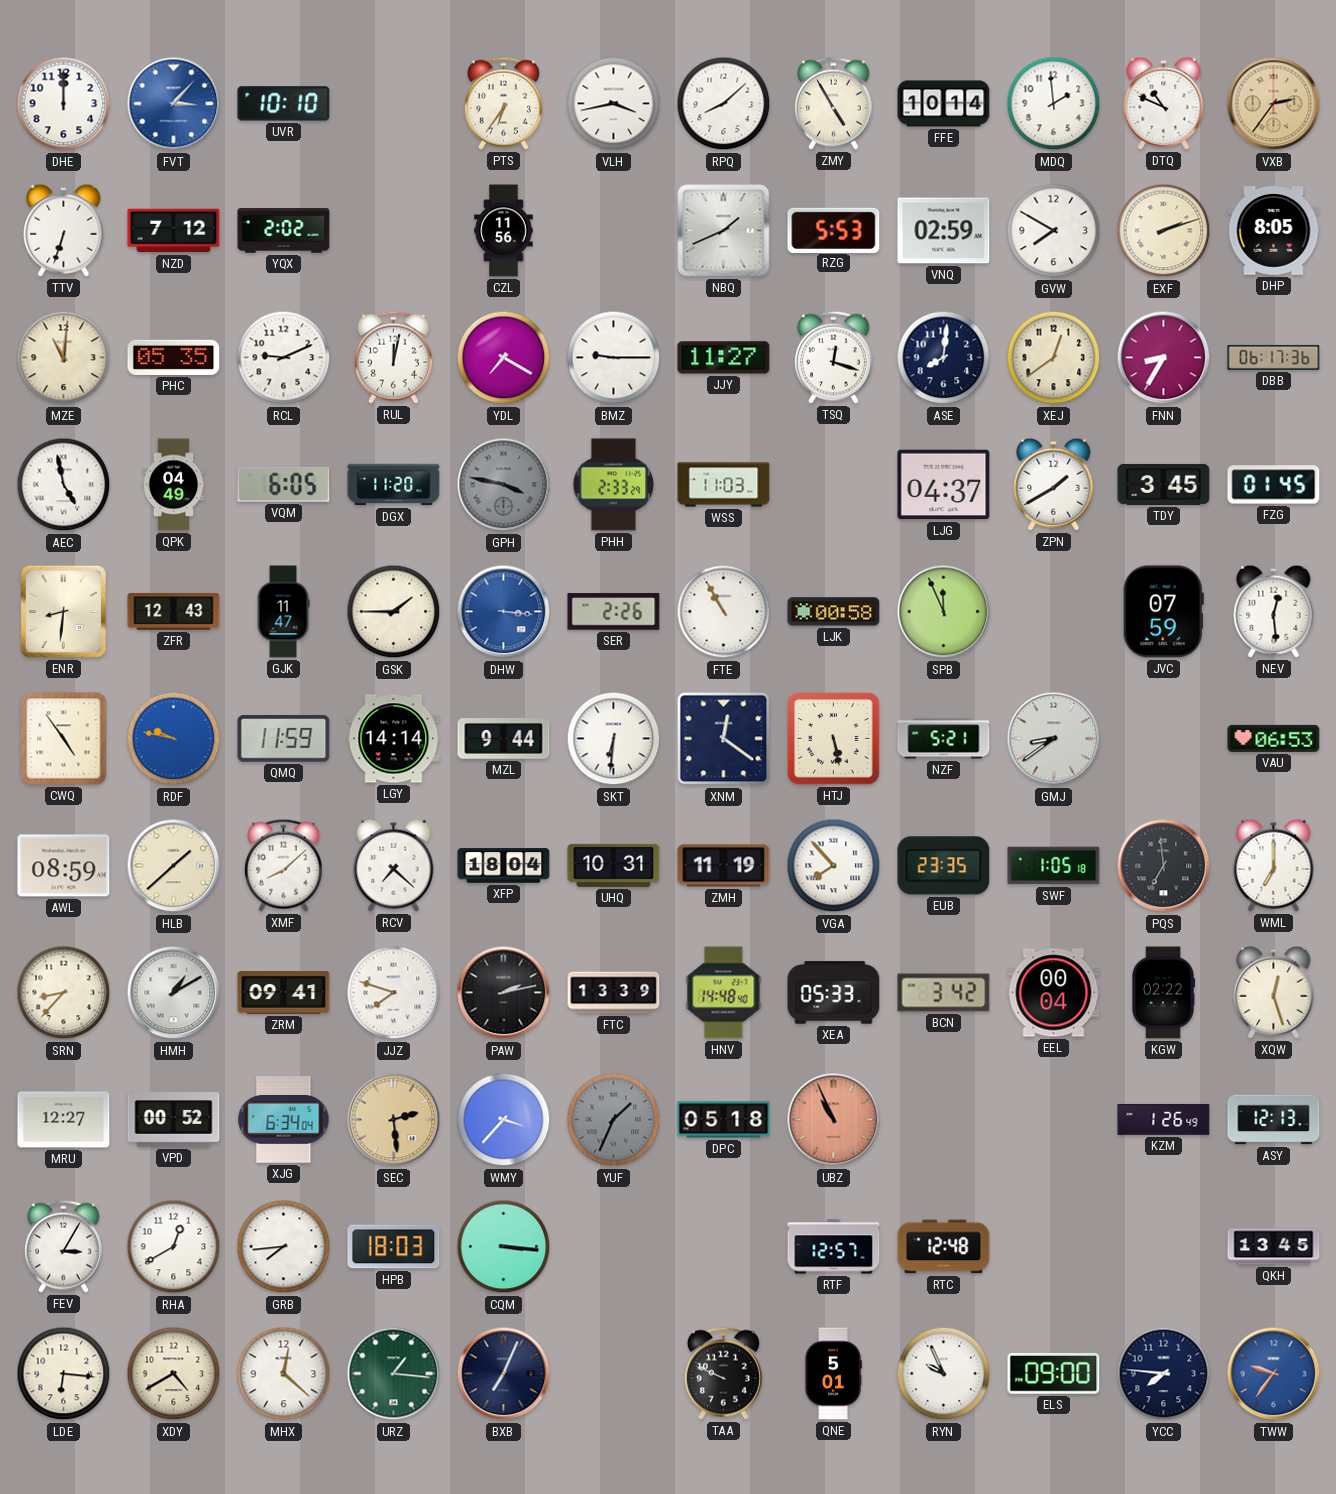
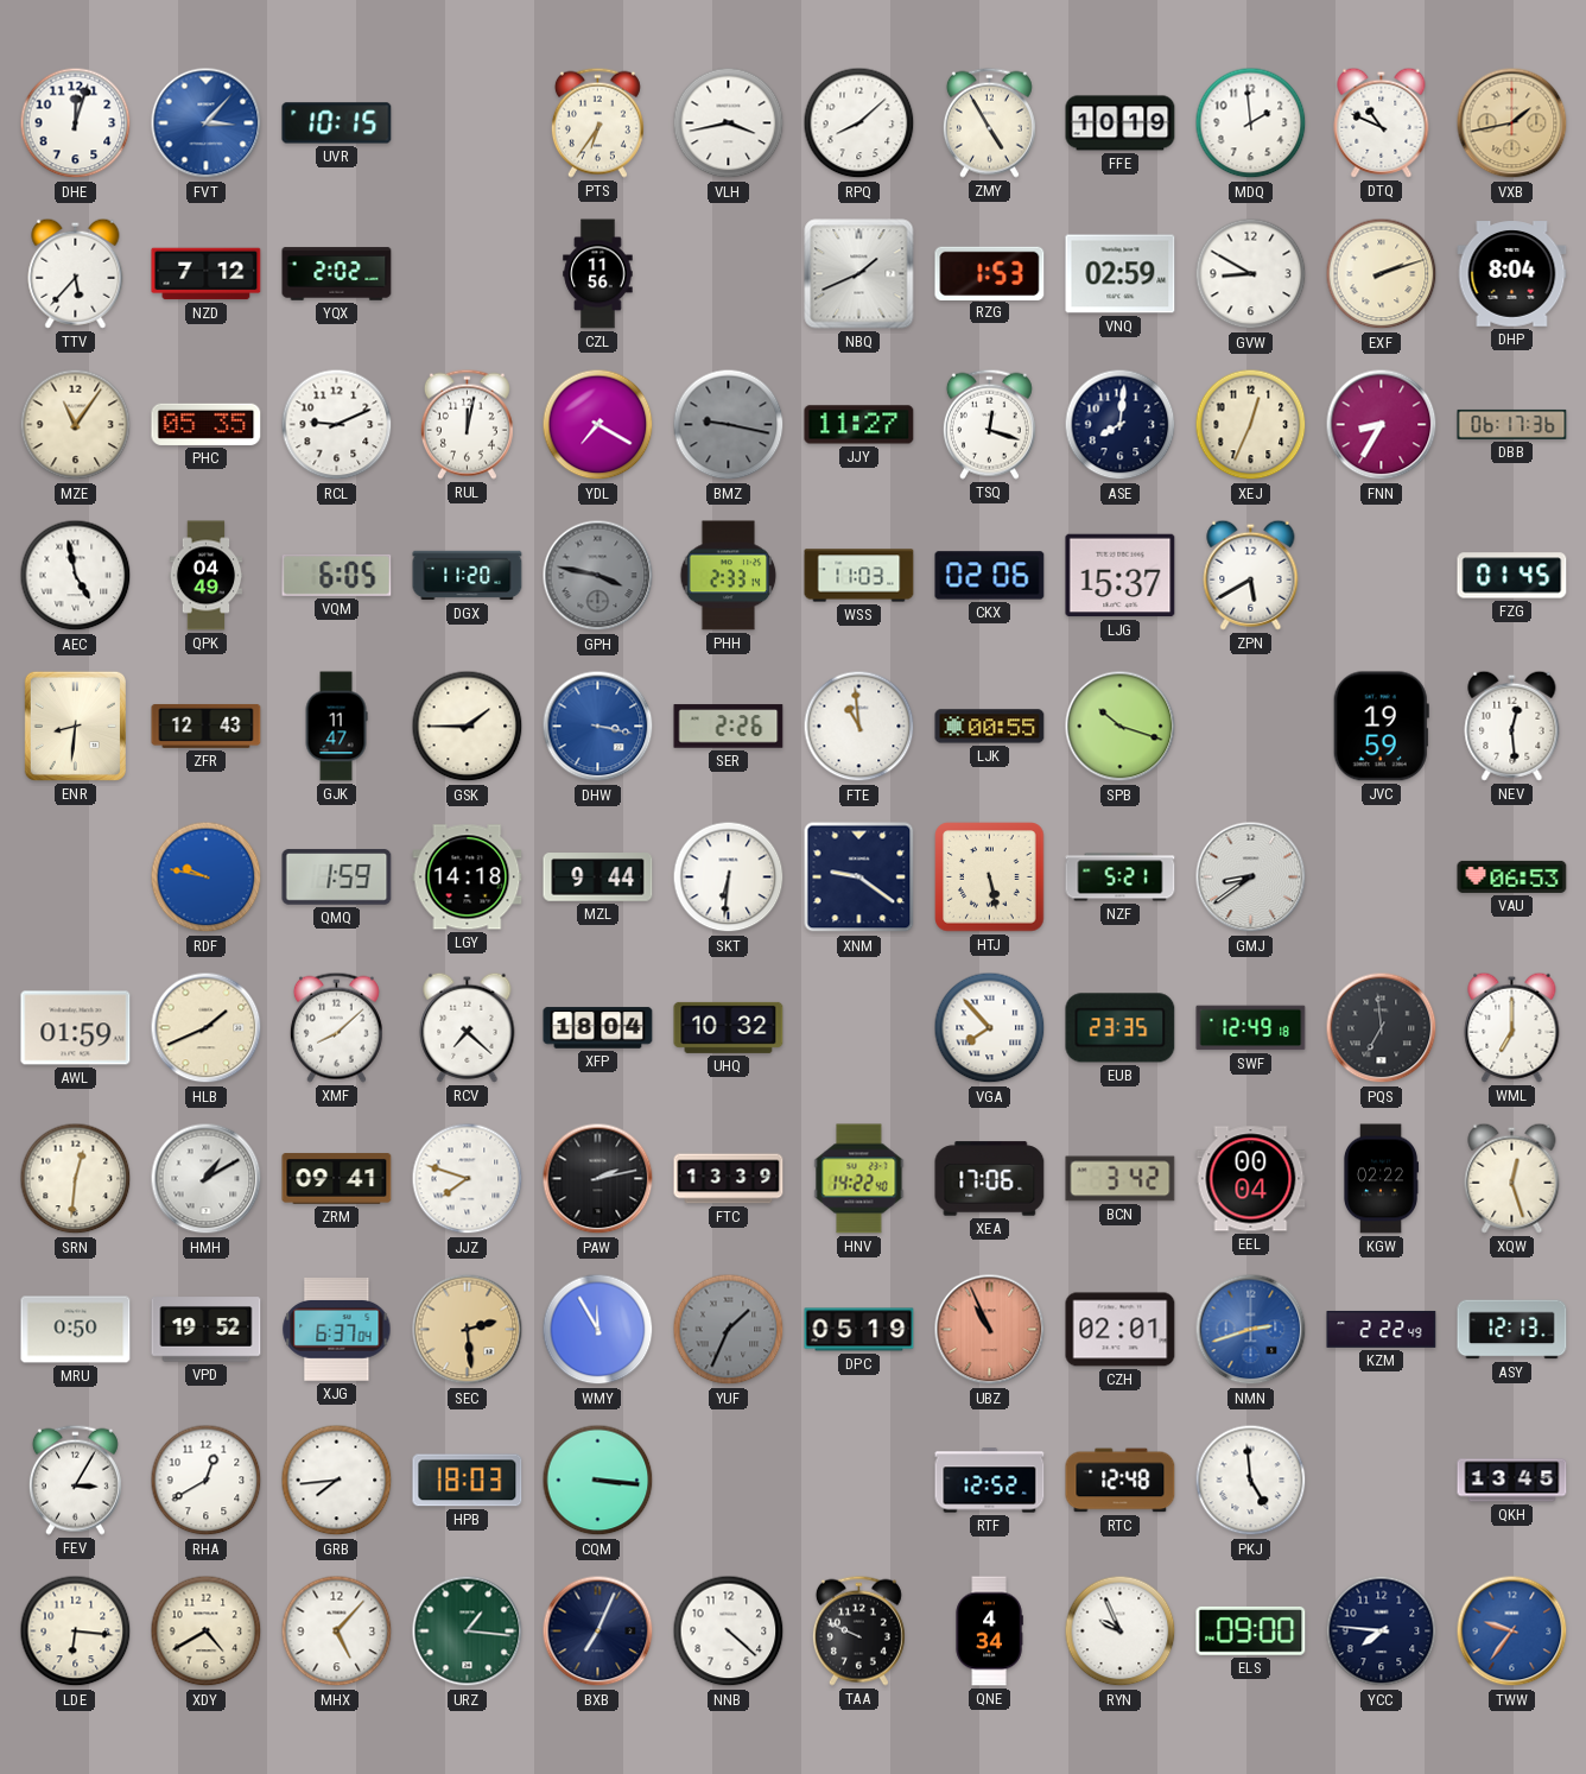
DHE: 12:00 -> 12:03
UVR: 10:10 -> 10:15
FFE: 10:14 -> 10:19
VXB: 2:36 -> 1:43
TTV: 6:33 -> 5:37
RZG: 5:53 -> 1:53
GVW: 7:50 -> 8:50
DHP: 8:05 -> 8:04
MZE: 11:01 -> 11:06
BMZ: 9:15 -> 9:17
BMZ dial: white -> grey
XEJ: 12:39 -> 12:34
PHH: 2:33:29 -> 2:33:14
CKX: none -> 02:06
LJG: 04:37 -> 15:37
ZPN: 1:40 -> 5:40
TDY: 3:45 -> none
DHW: 3:16 -> 3:17
FTE: 10:55 -> 10:59
LJK: 00:58 -> 00:55
SPB: 11:56 -> 10:18
JVC: 07:59 -> 19:59
CWQ: 4:54 -> none
QMQ: 11:59 -> 1:59
LGY: 14:14 -> 14:18
XNM: 12:21 -> 9:21
AWL: 08:59 -> 01:59
HLB: 1:38 -> 1:41
UHQ: 10:31 -> 10:32
ZMH: 11:19 -> none
SWF: 1:05 -> 12:49
SRN: 8:37 -> 12:31
HNV: 14:48 -> 14:22
XEA: 05:33 -> 17:06
MRU: 12:27 -> 0:50
VPD: 00:52 -> 19:52
XJG: 6:34 -> 6:37
WMY: 3:37 -> 11:55
DPC: 05:18 -> 05:19
CZH: none -> 02:01
NMN: none -> 2:42
KZM: 1:26 -> 2:22
RTF: 12:57 -> 12:52
PKJ: none -> 4:59
MHX: 12:22 -> 5:07
NNB: none -> 4:22
QNE: 5:01 -> 4:34
